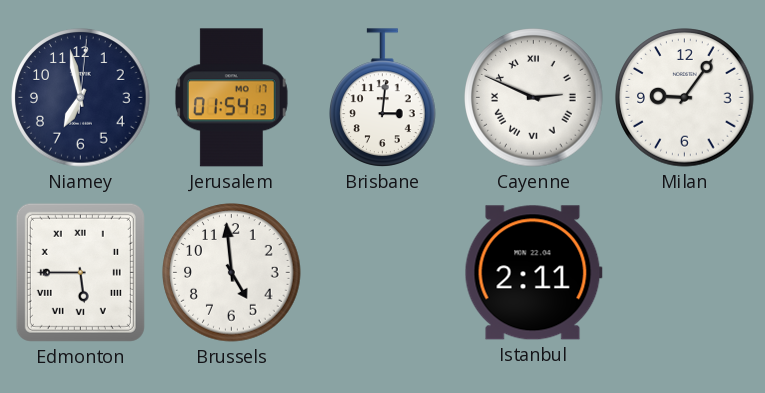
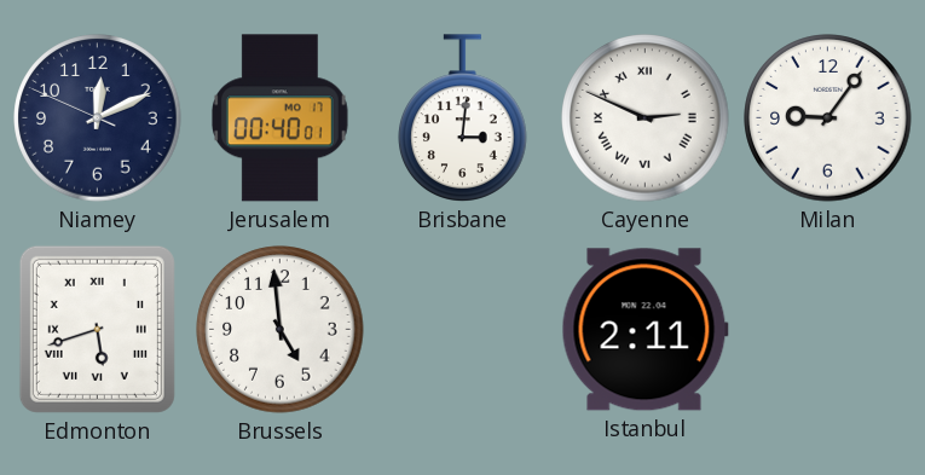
Niamey: 6:58 -> 12:10
Jerusalem: 01:54 -> 00:40
Edmonton: 5:45 -> 5:42
